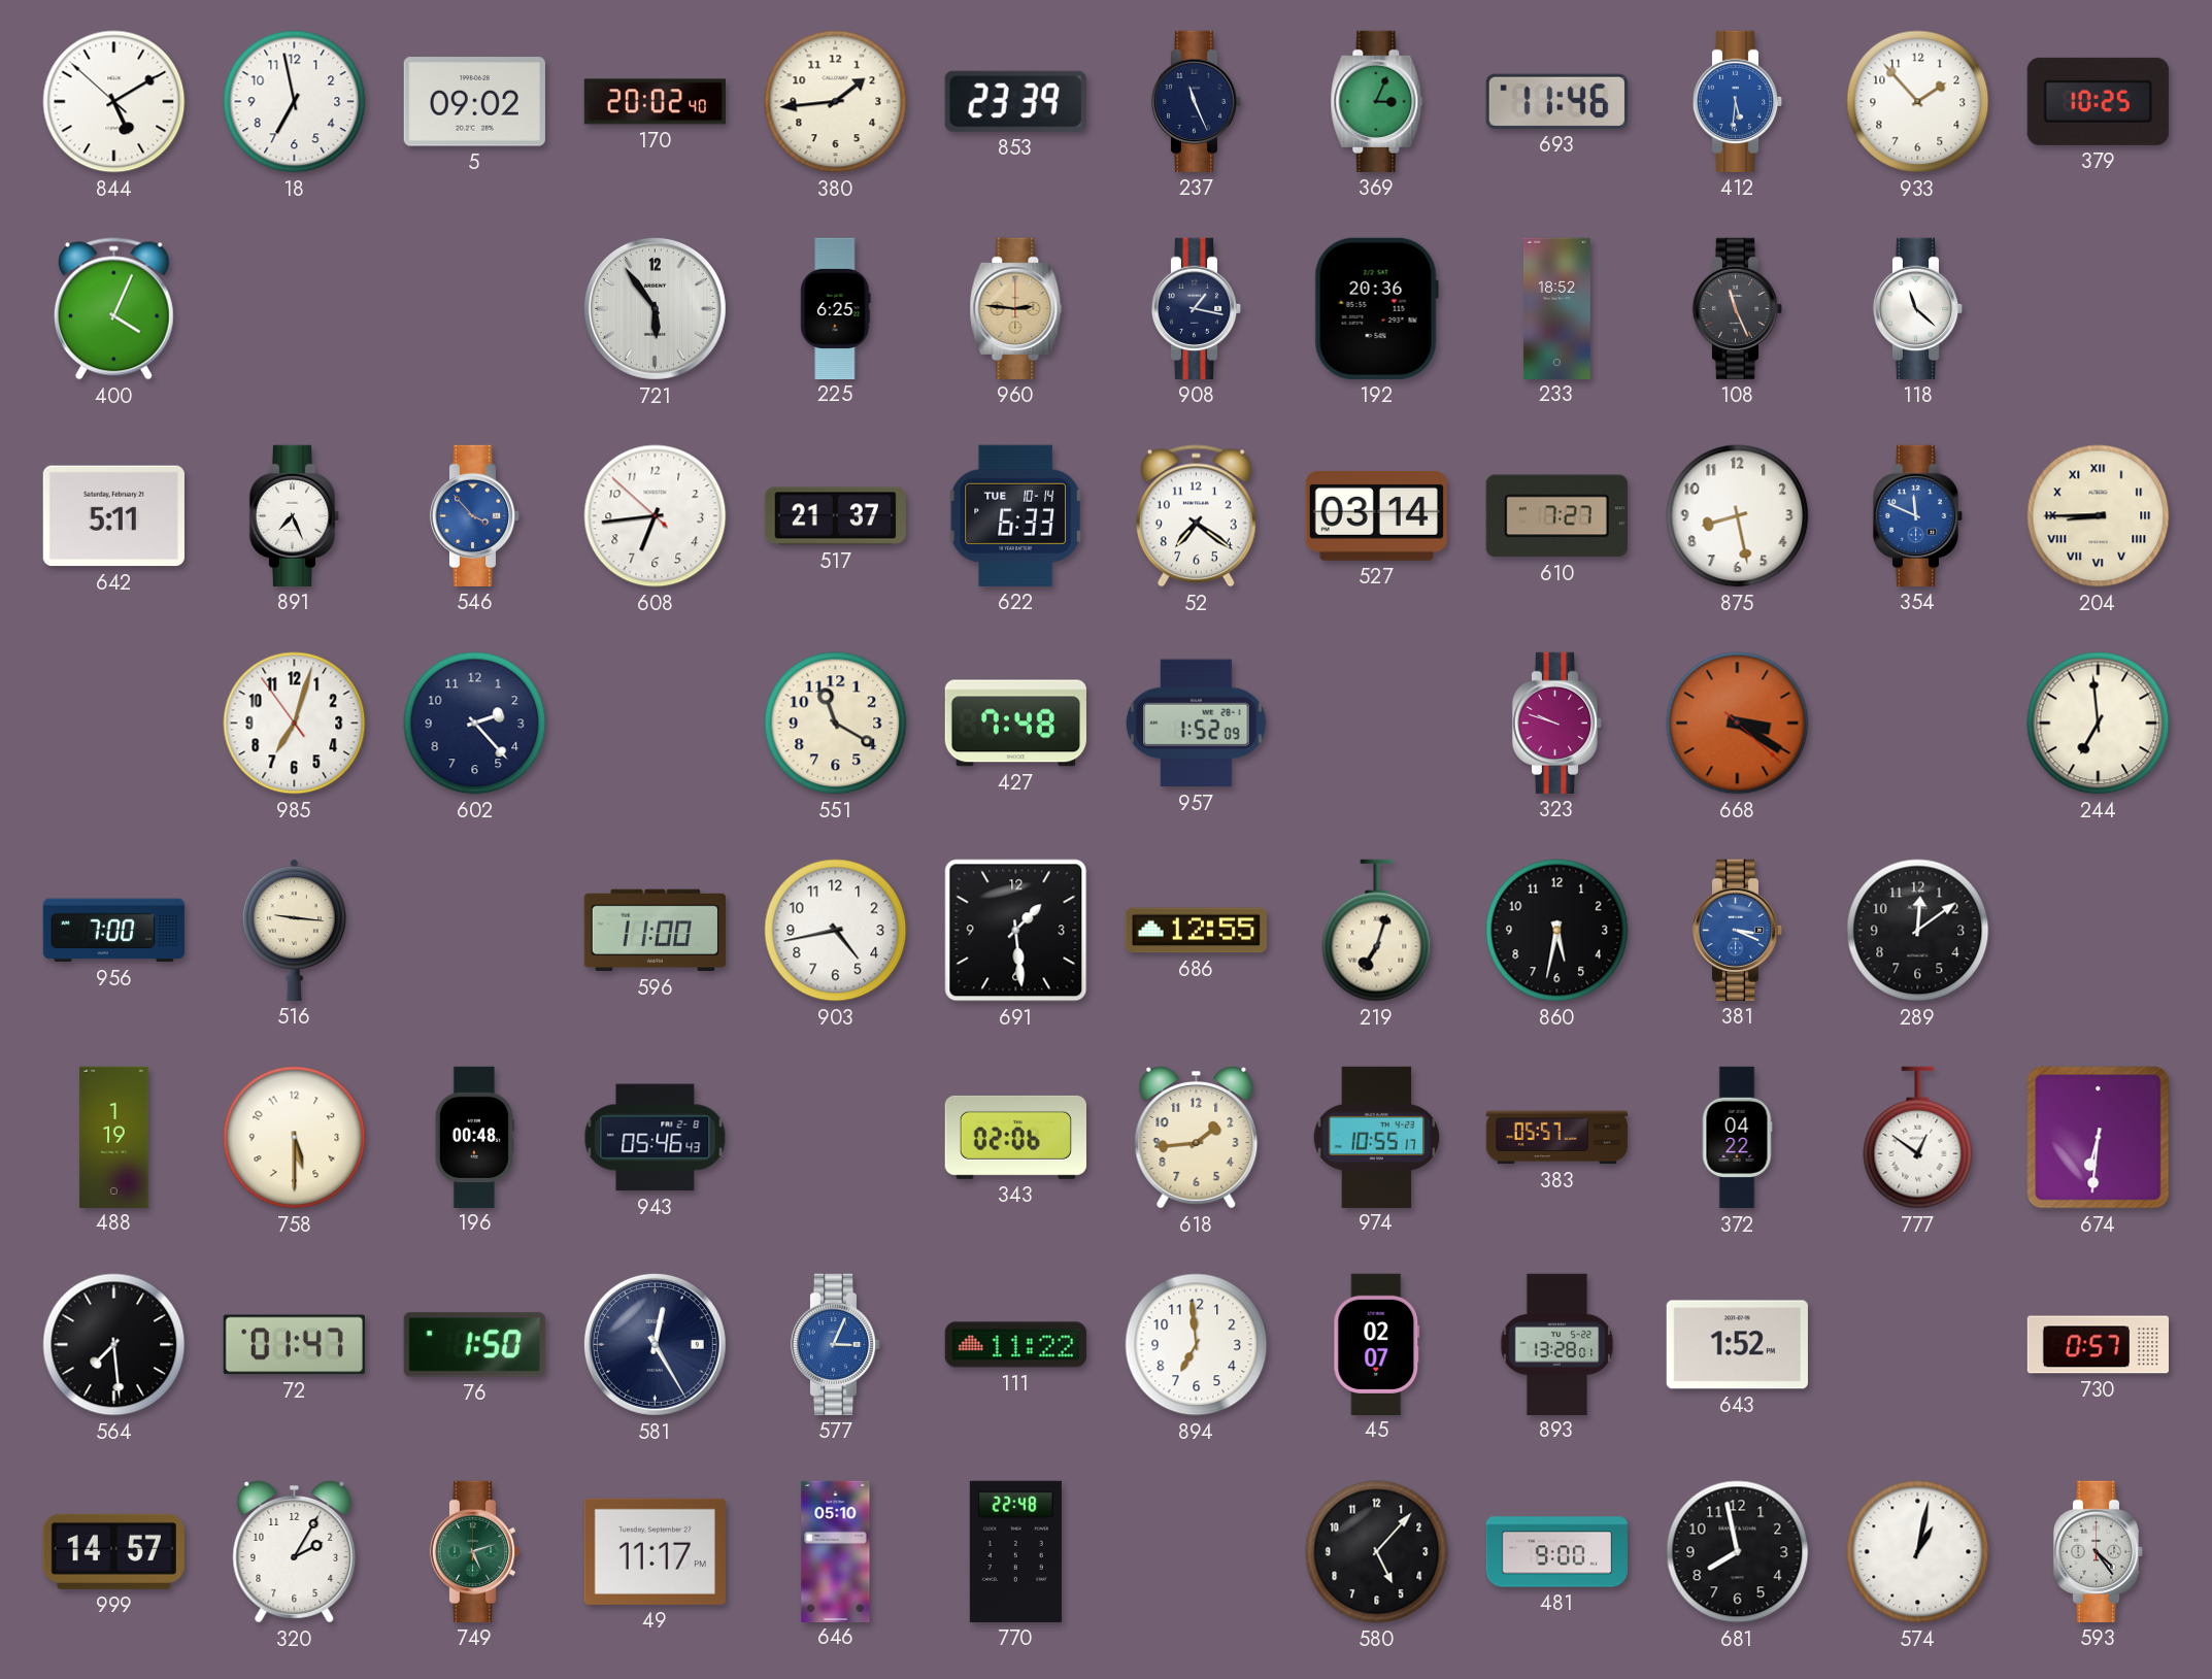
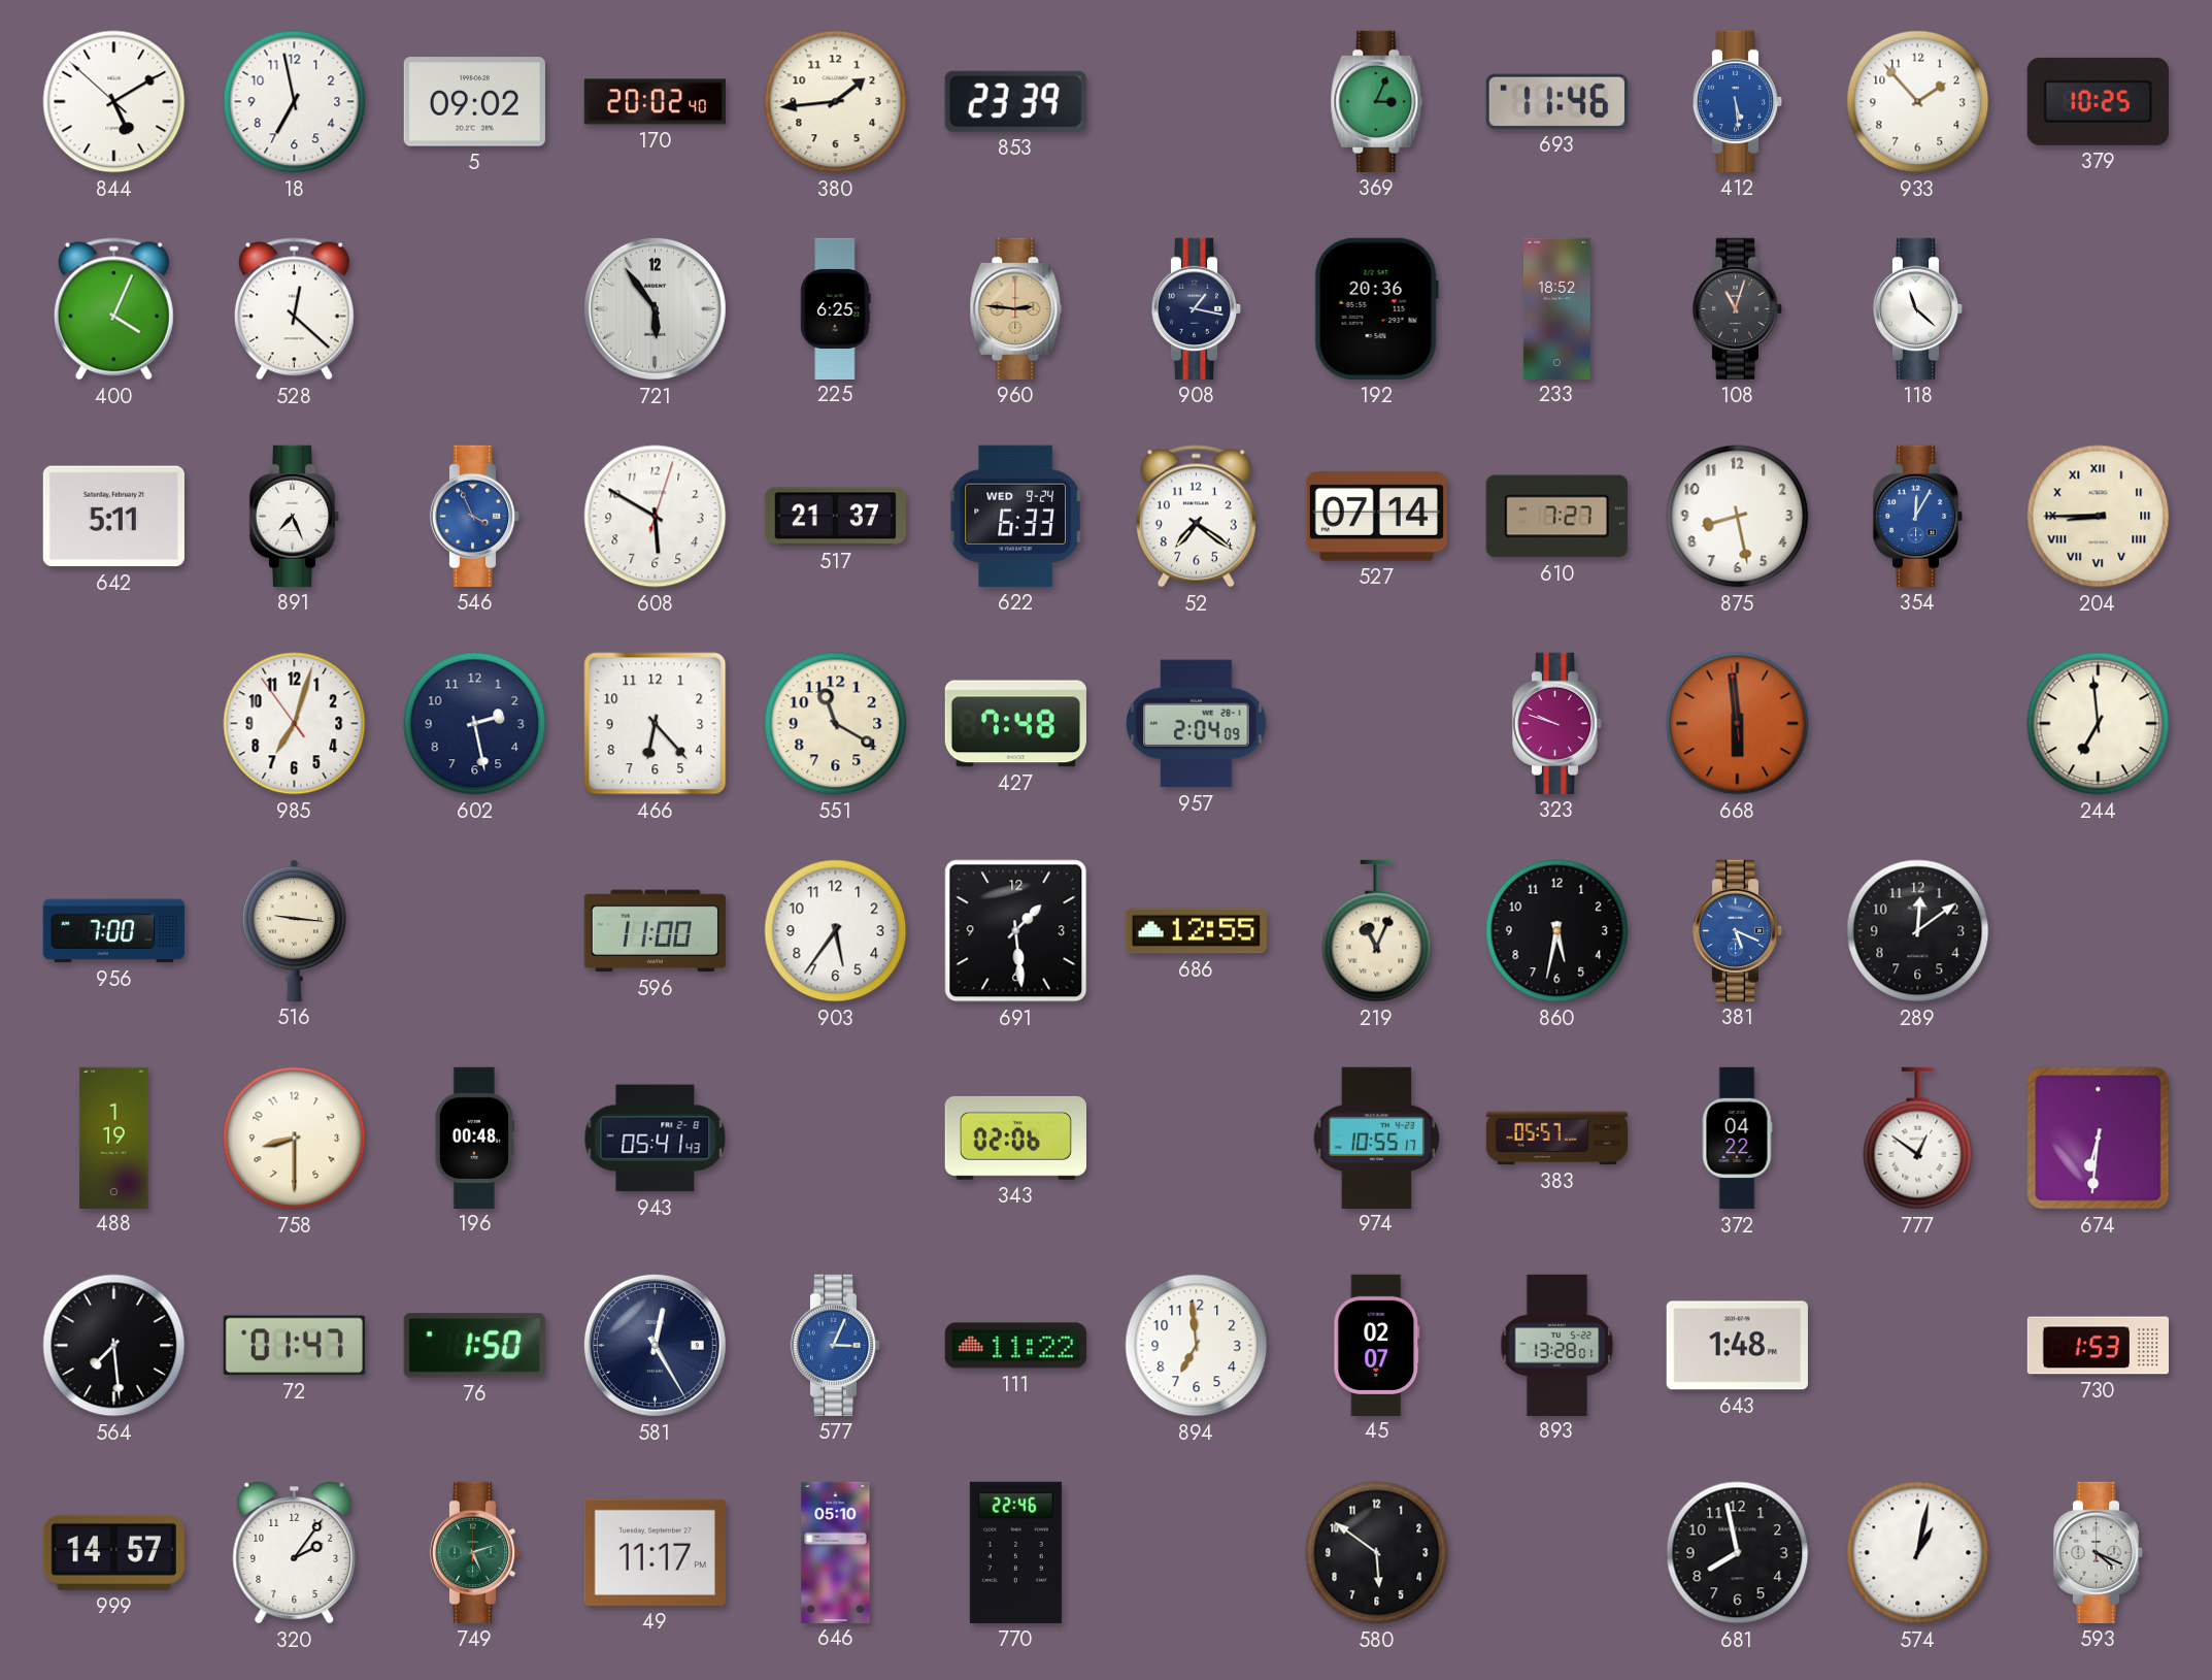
237: 11:26 -> none
412: 5:31 -> 5:29
528: none -> 12:22
108: 11:26 -> 11:03
546: 3:53 -> 3:56
608: 6:43 -> 5:50
622 date: TUE 10-14 -> WED 9-24
527: 03:14 -> 07:14
354: 11:49 -> 12:05
602: 2:23 -> 2:28
466: none -> 6:23
957: 1:52 -> 2:04
668: 3:20 -> 5:58
903: 4:43 -> 5:36
219: 7:03 -> 11:04
381: 3:19 -> 5:19
758: 5:30 -> 8:30
943: 05:46 -> 05:41
618: 1:44 -> none
643: 1:52 -> 1:48
730: 0:57 -> 1:53
320: 2:05 -> 2:06
770: 22:48 -> 22:46
580: 5:07 -> 5:51
481: 9:00 -> none
593: 4:24 -> 4:19
